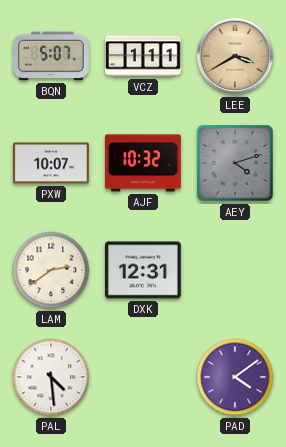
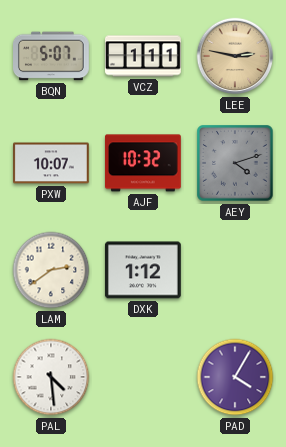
LEE: 3:40 -> 2:47
DXK: 12:31 -> 1:12
PAD: 4:09 -> 4:05
